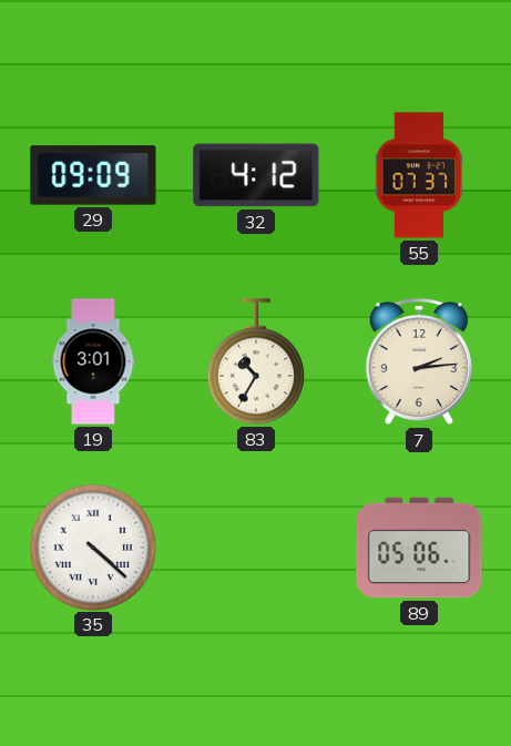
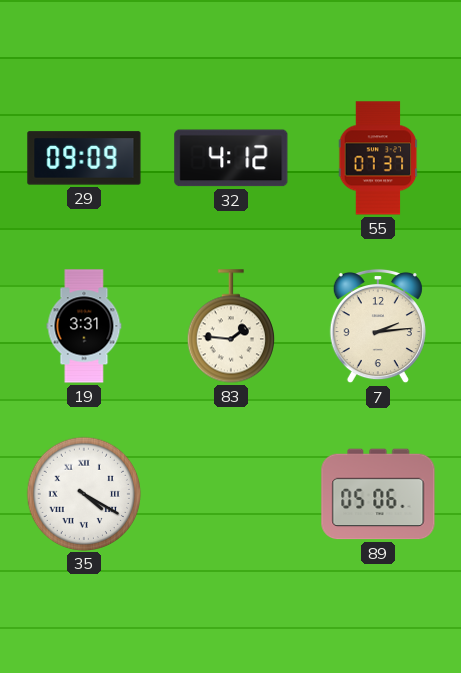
19: 3:01 -> 3:31
83: 10:35 -> 1:46
35: 4:22 -> 4:20
